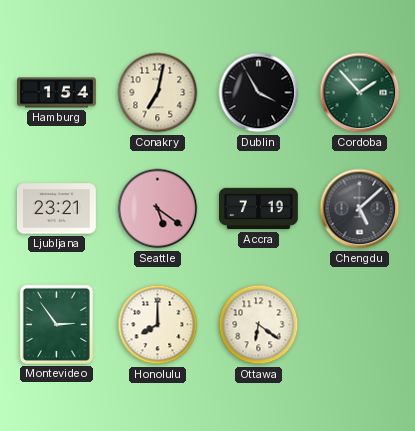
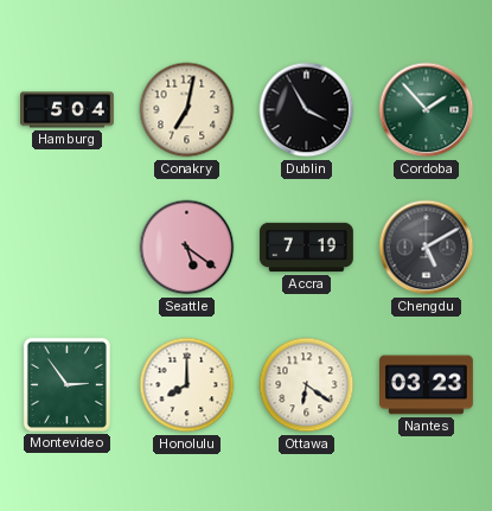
Hamburg: 1:54 -> 5:04
Ljubljana: 23:21 -> none
Chengdu: 5:08 -> 5:10
Nantes: none -> 03:23
